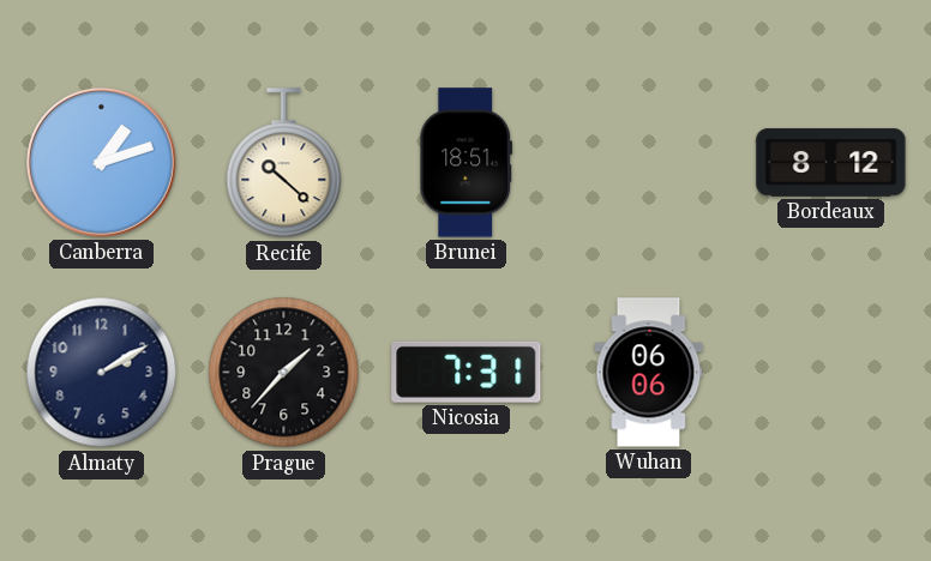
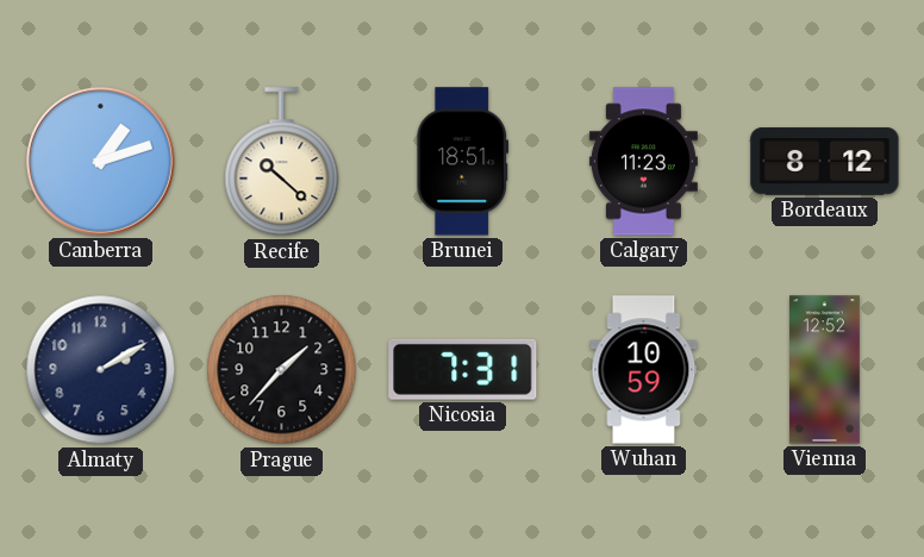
Calgary: none -> 11:23
Wuhan: 06:06 -> 10:59
Vienna: none -> 12:52
